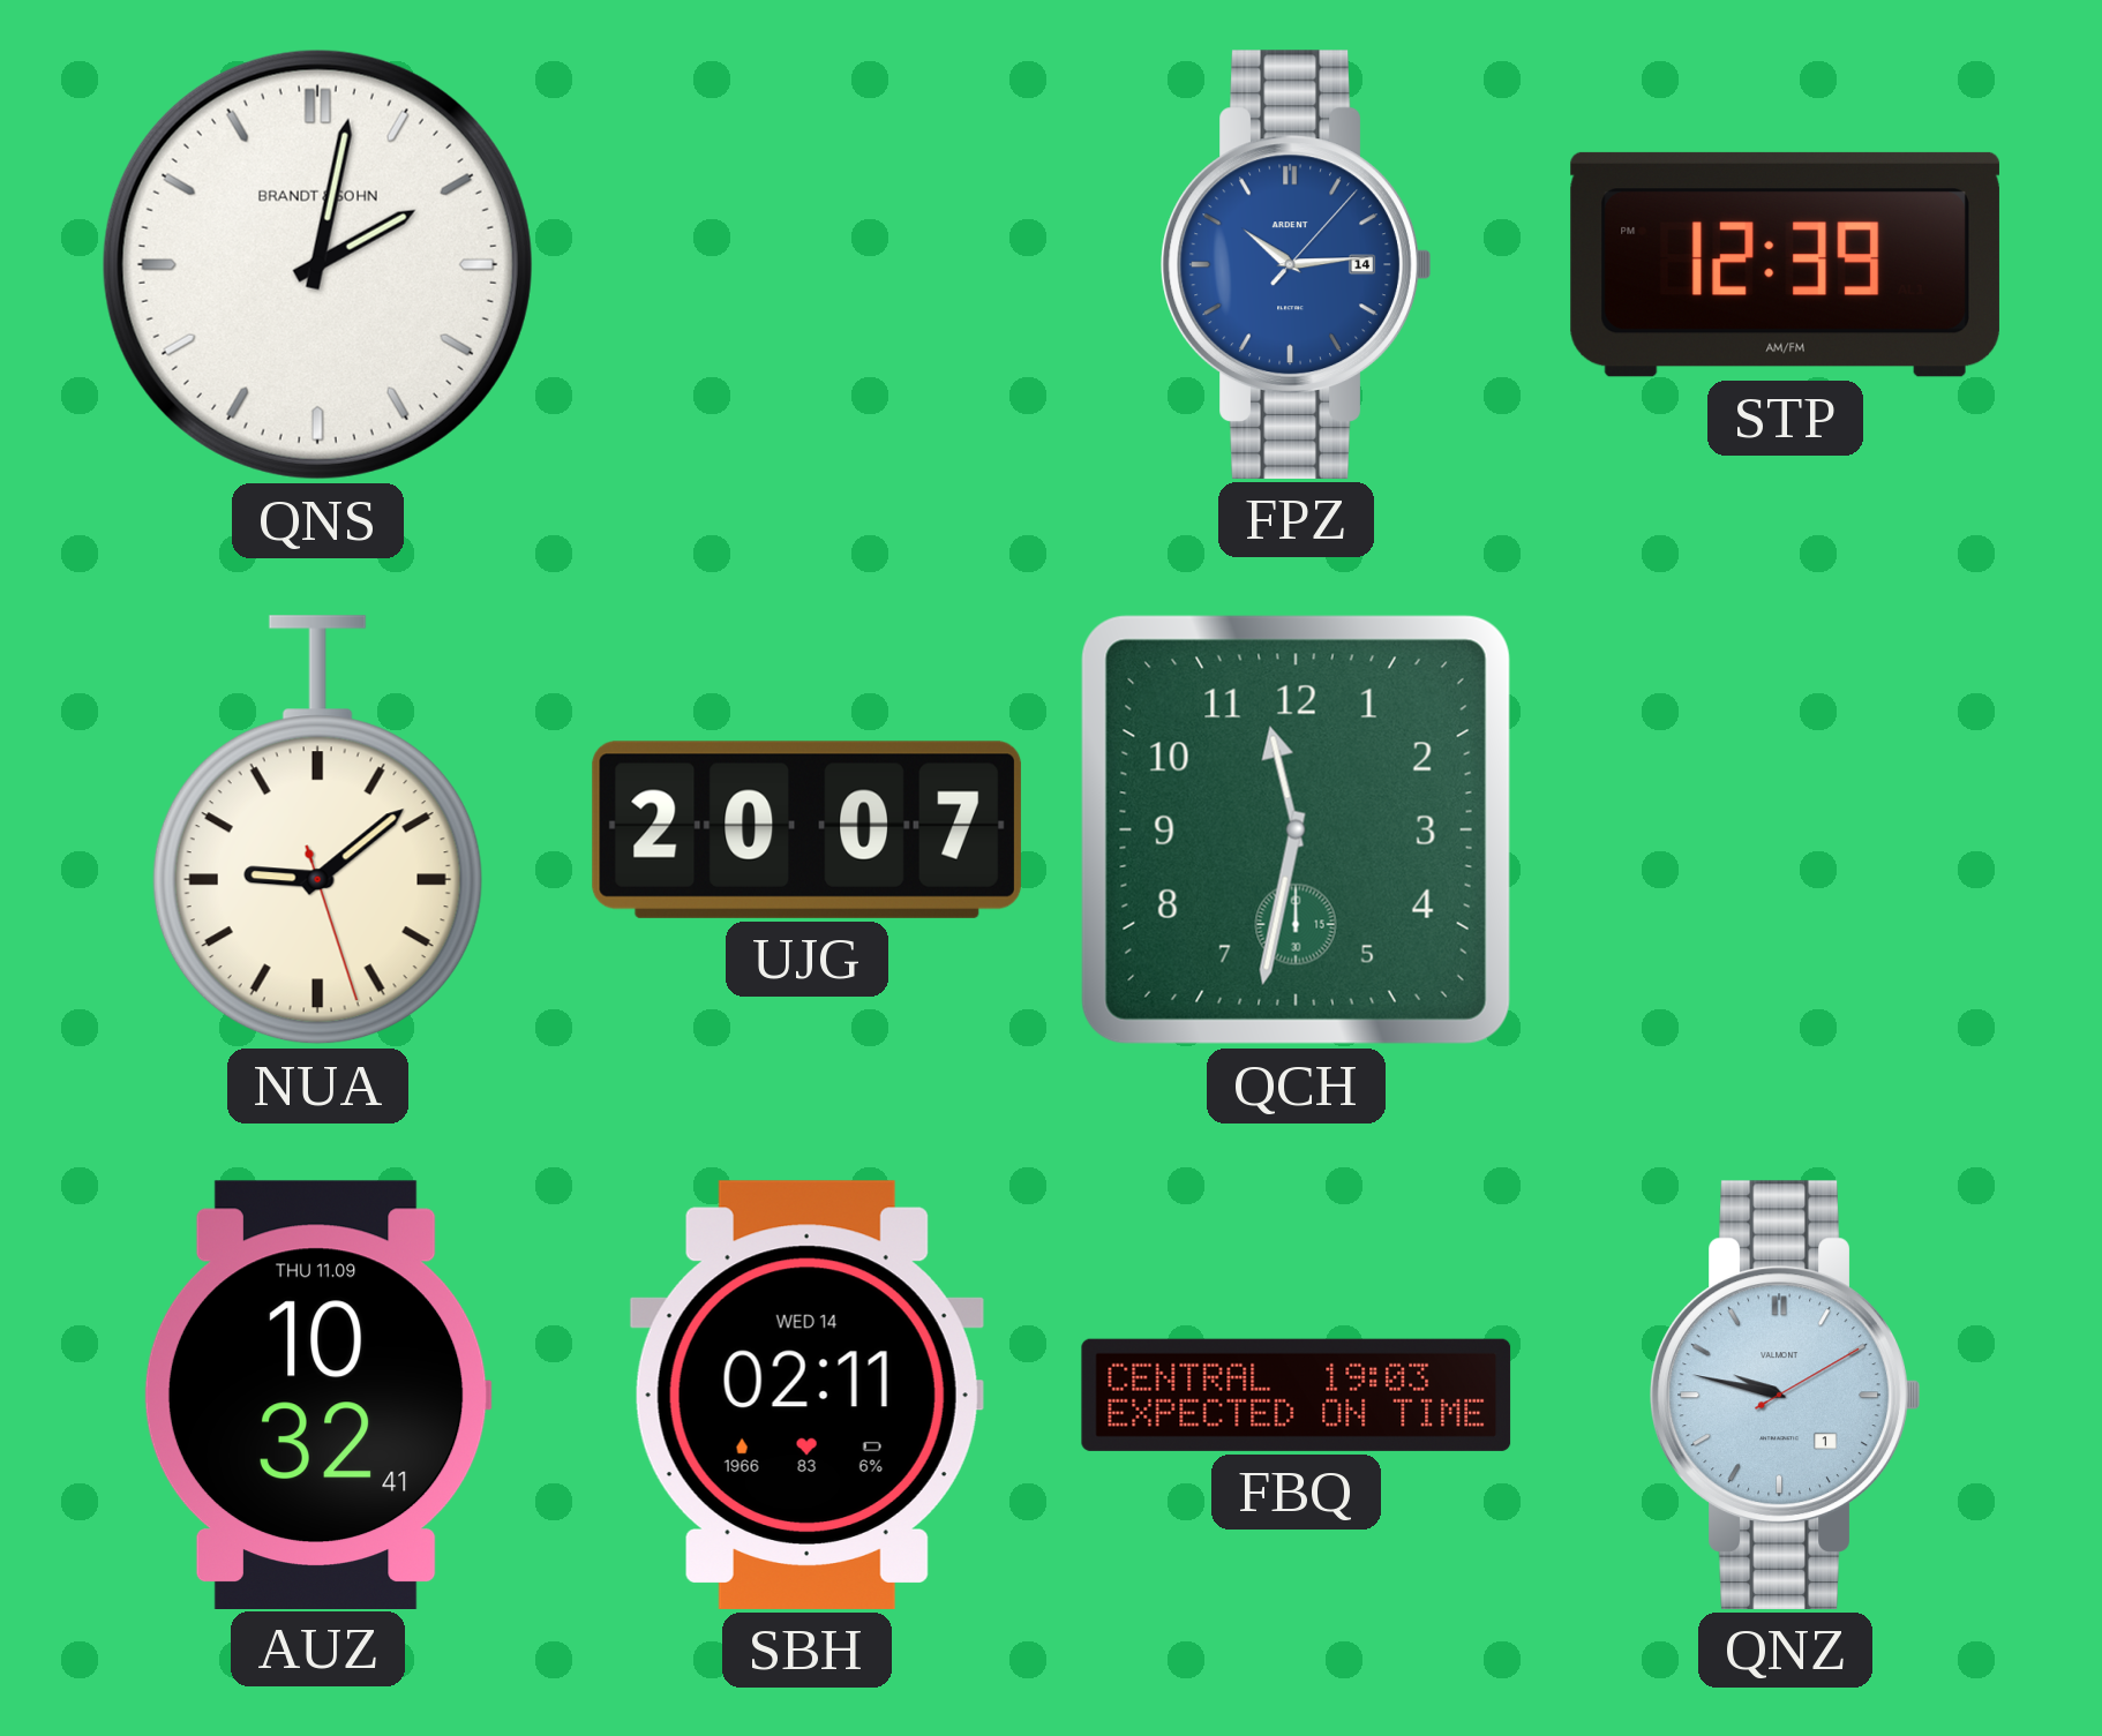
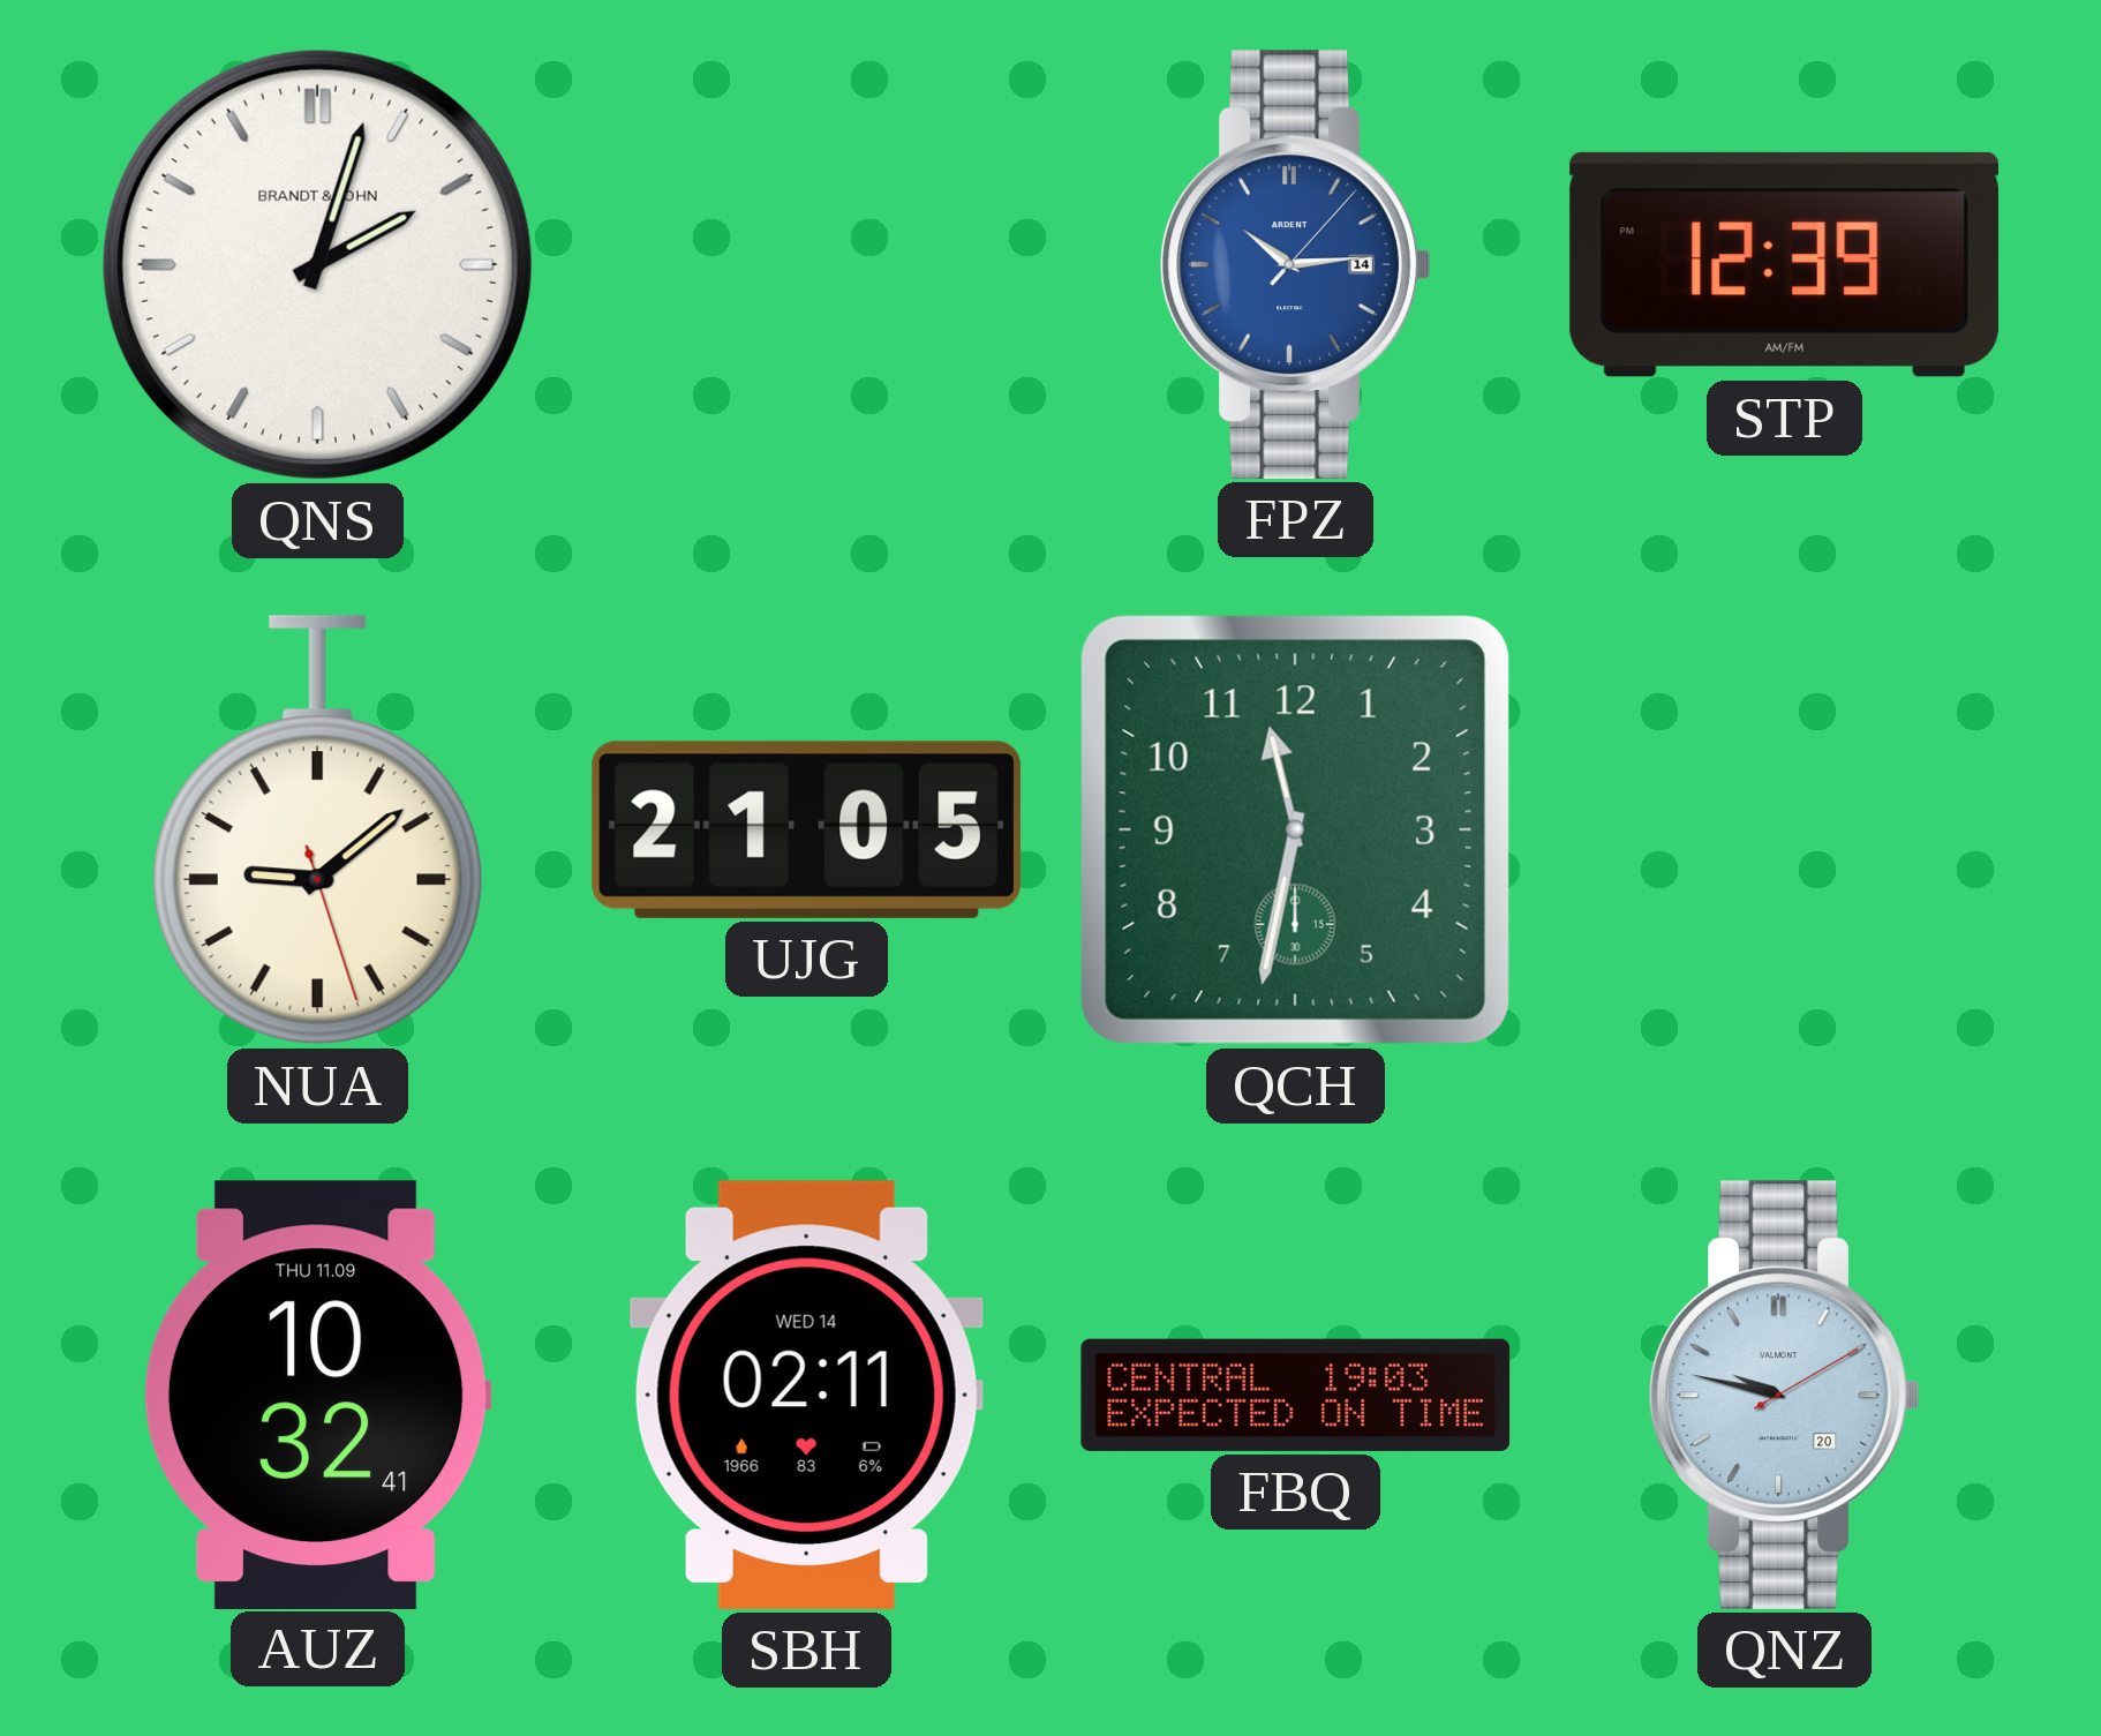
QNS: 2:02 -> 2:03
UJG: 20:07 -> 21:05
QNZ date: 1 -> 20
